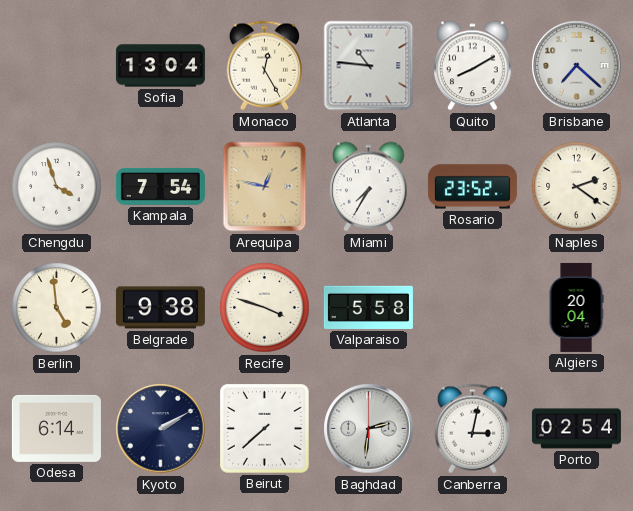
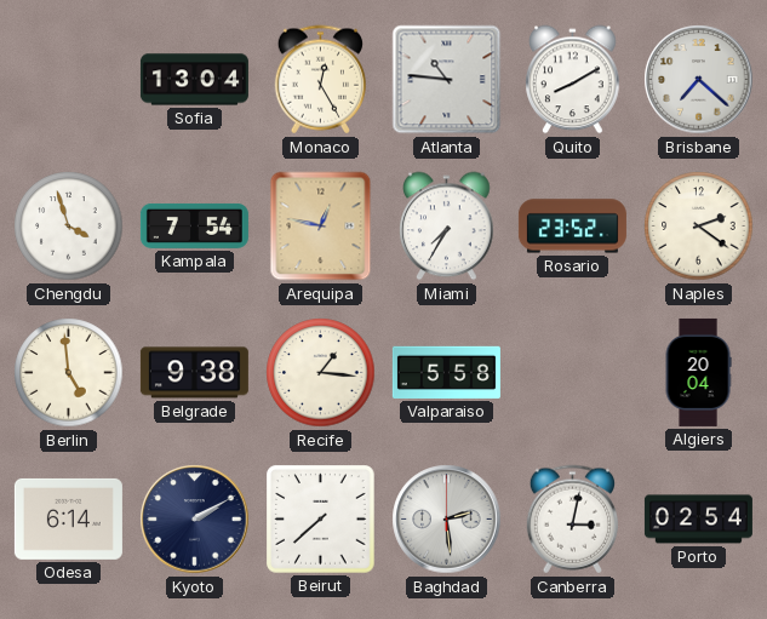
Recife: 3:48 -> 1:16
Baghdad: 2:31 -> 2:29
